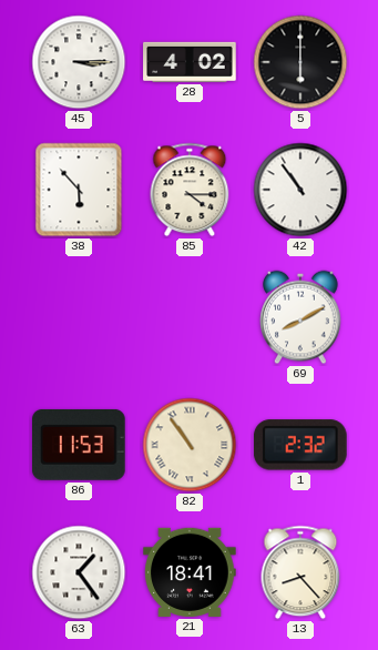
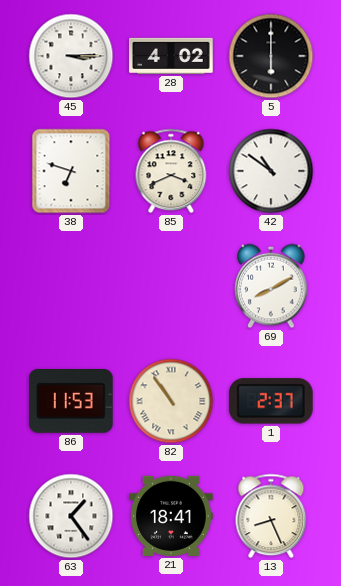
38: 5:53 -> 6:48
85: 4:15 -> 3:41
42: 10:54 -> 10:51
1: 2:32 -> 2:37
13: 8:23 -> 8:26
